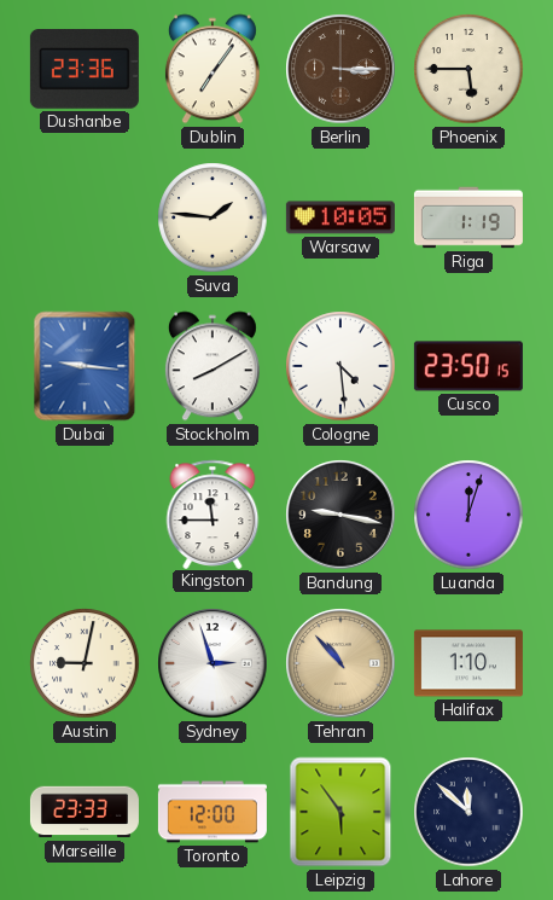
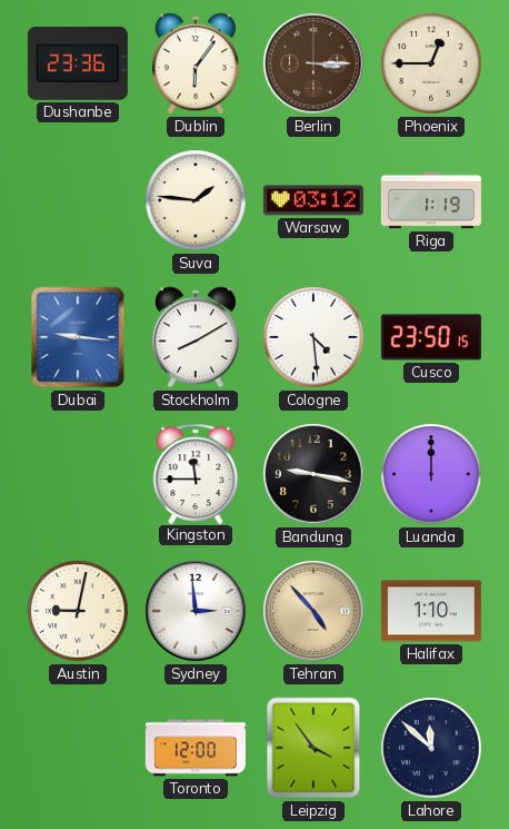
Dublin: 7:06 -> 6:06
Phoenix: 5:45 -> 12:45
Warsaw: 10:05 -> 03:12
Luanda: 12:03 -> 12:00
Sydney: 2:57 -> 2:59
Tehran: 10:53 -> 4:53
Marseille: 23:33 -> none
Leipzig: 5:54 -> 3:54
